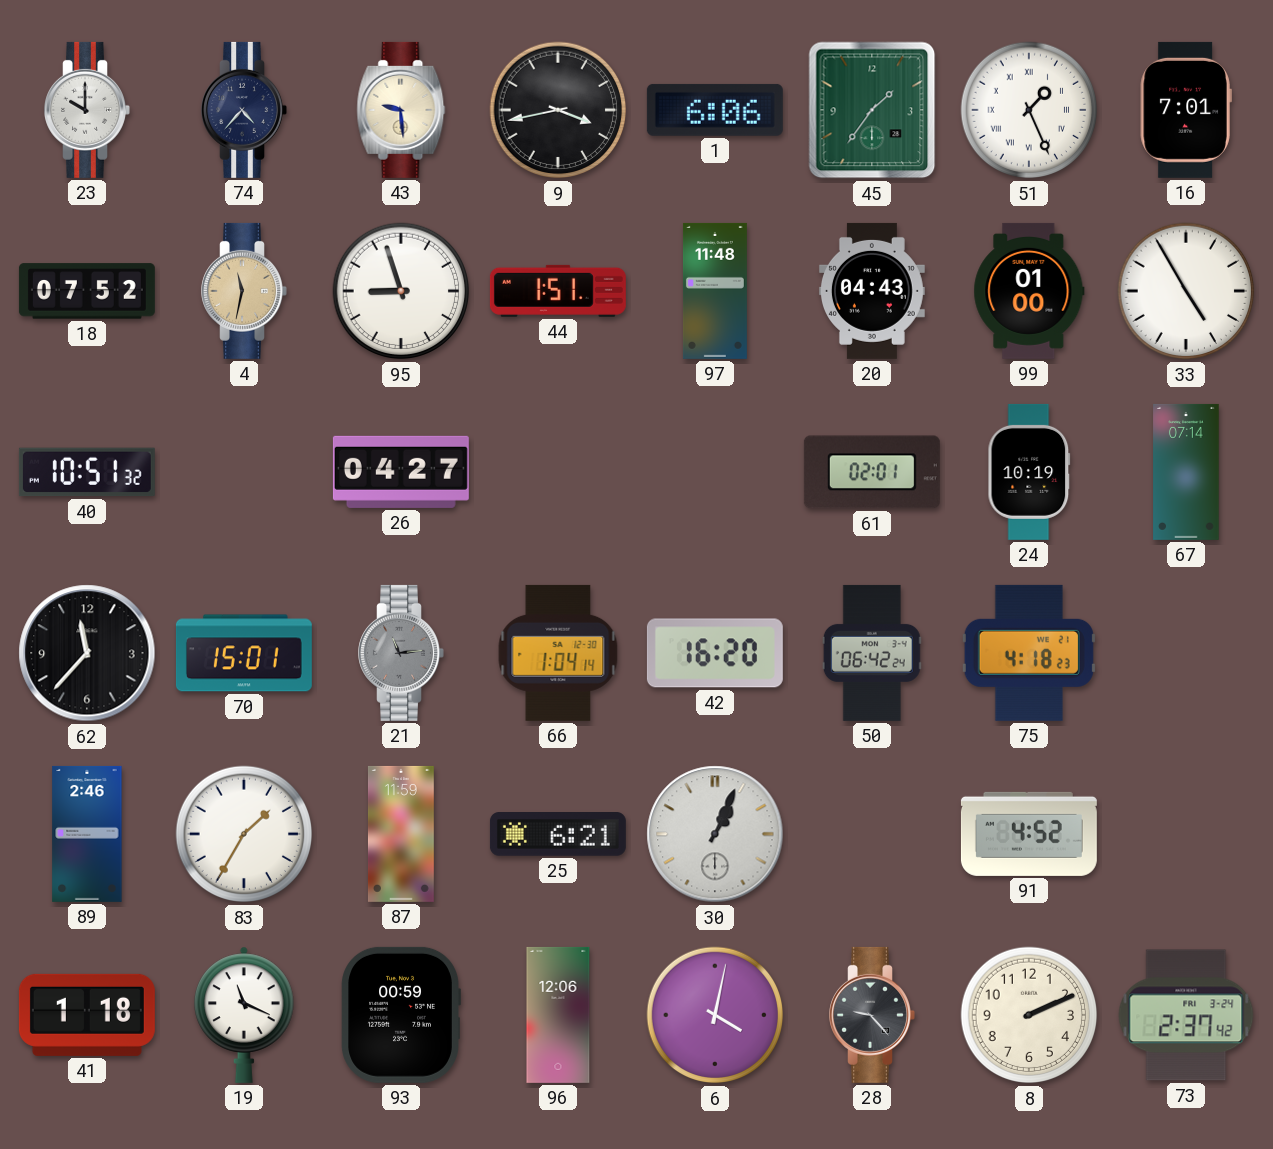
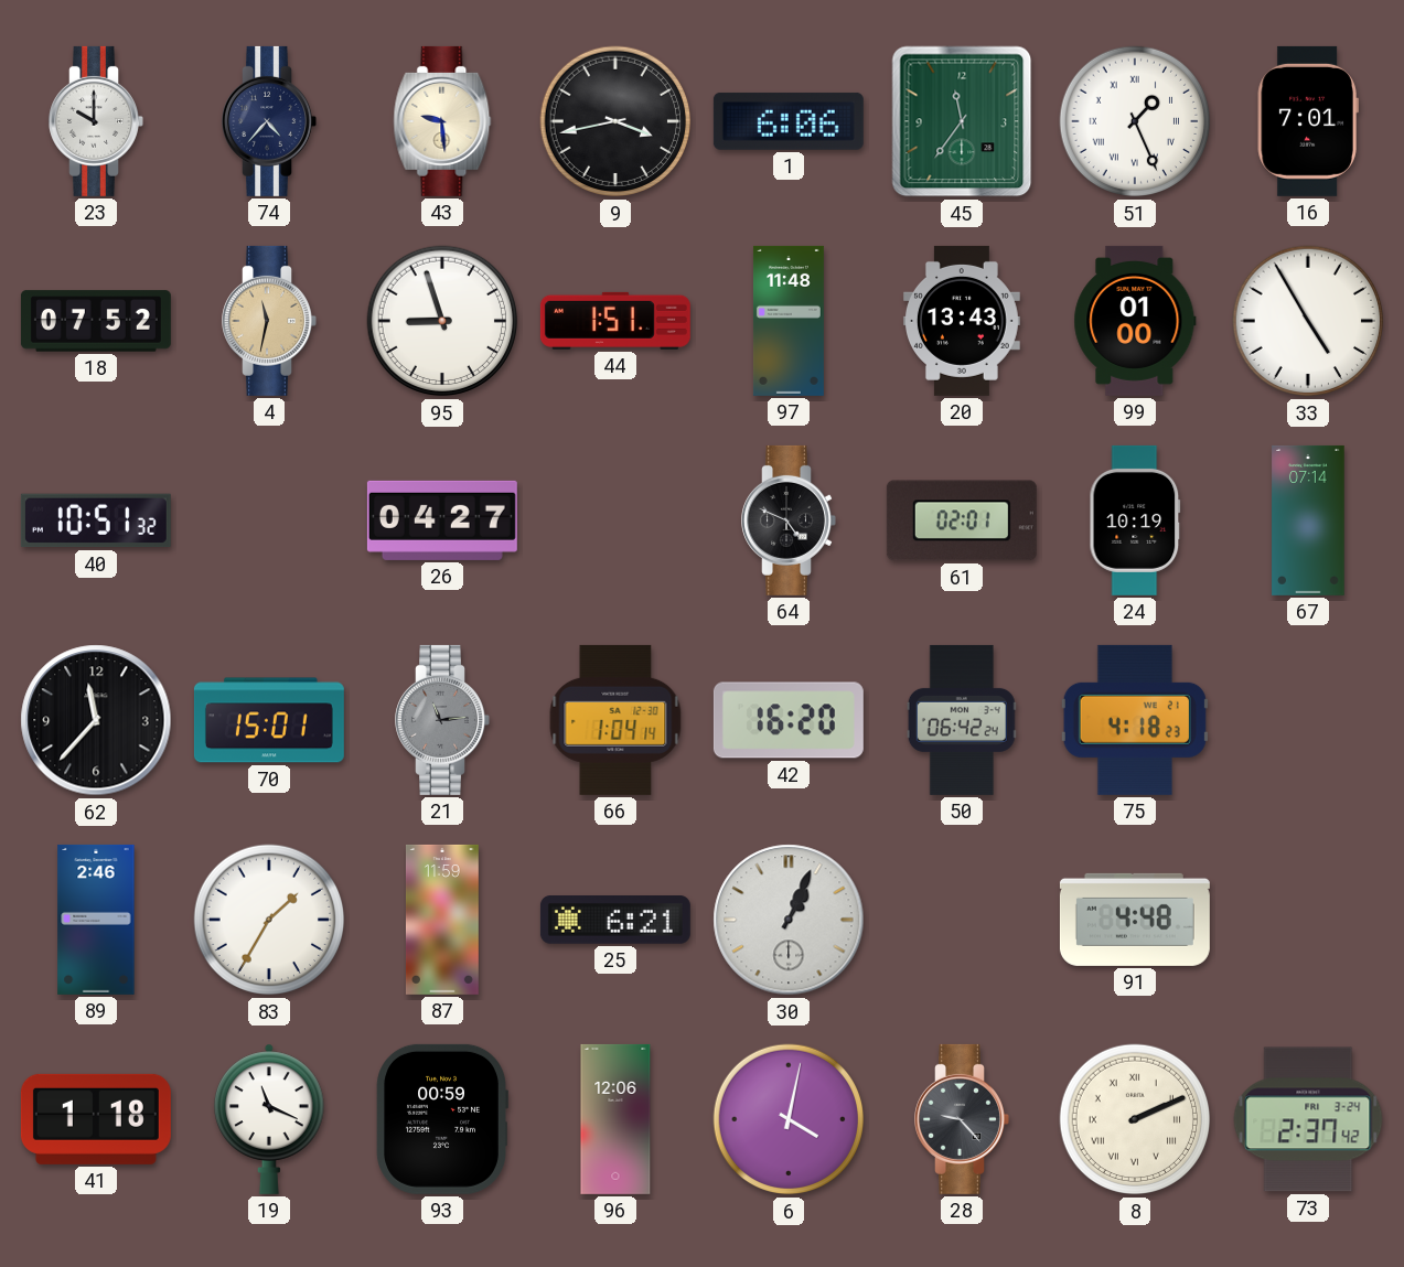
45: 1:36 -> 11:36
20: 04:43 -> 13:43
64: none -> 4:49
91: 4:52 -> 4:48
8 numerals: Arabic -> Roman
